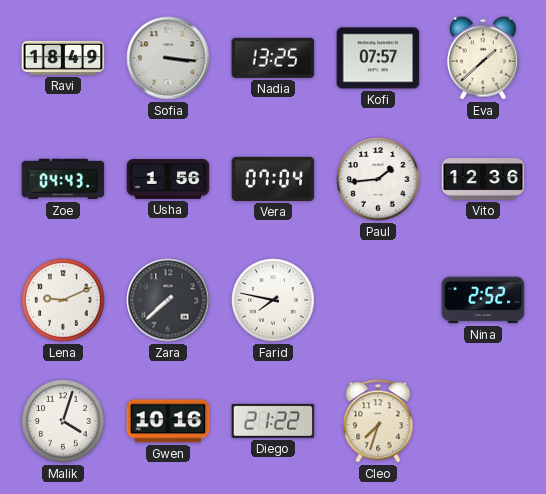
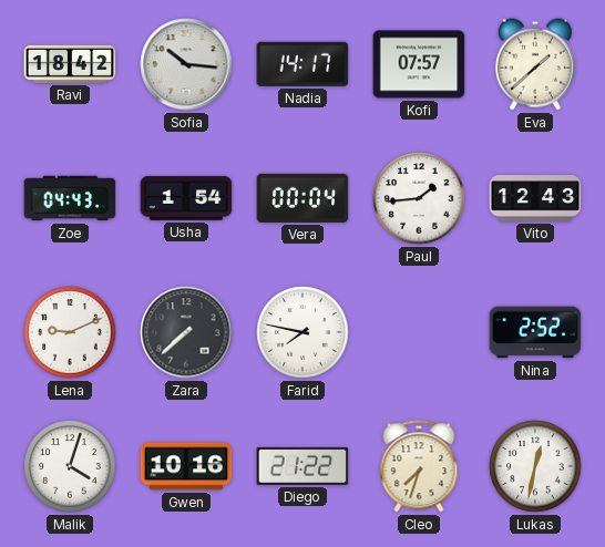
Ravi: 18:49 -> 18:42
Sofia: 3:16 -> 10:16
Nadia: 13:25 -> 14:17
Usha: 1:56 -> 1:54
Vera: 07:04 -> 00:04
Vito: 12:36 -> 12:43
Lukas: none -> 12:32
